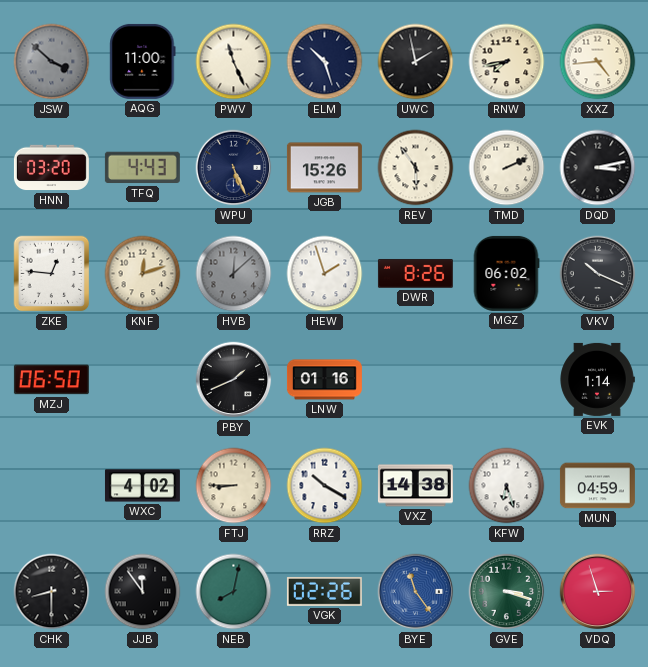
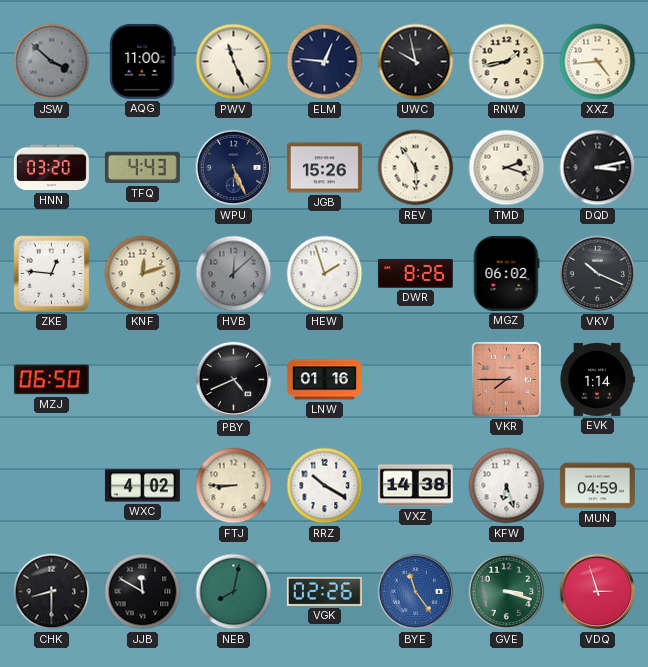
ELM: 10:27 -> 12:46
UWC: 1:58 -> 9:58
RNW: 7:43 -> 1:43
TMD: 2:11 -> 2:18
PBY: 1:41 -> 4:41
VKR: none -> 7:45
JJB: 11:54 -> 11:50
